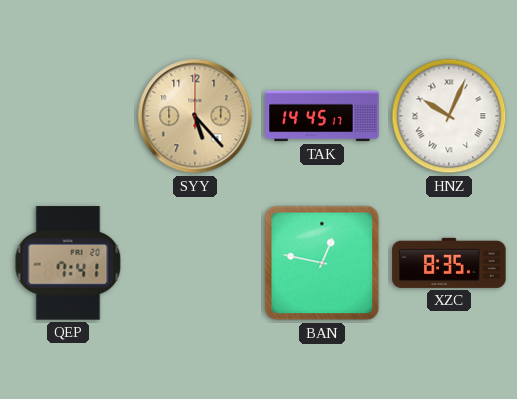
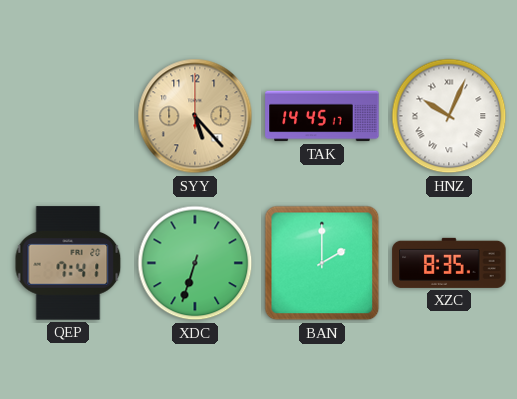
XDC: none -> 6:33
BAN: 12:47 -> 2:00
